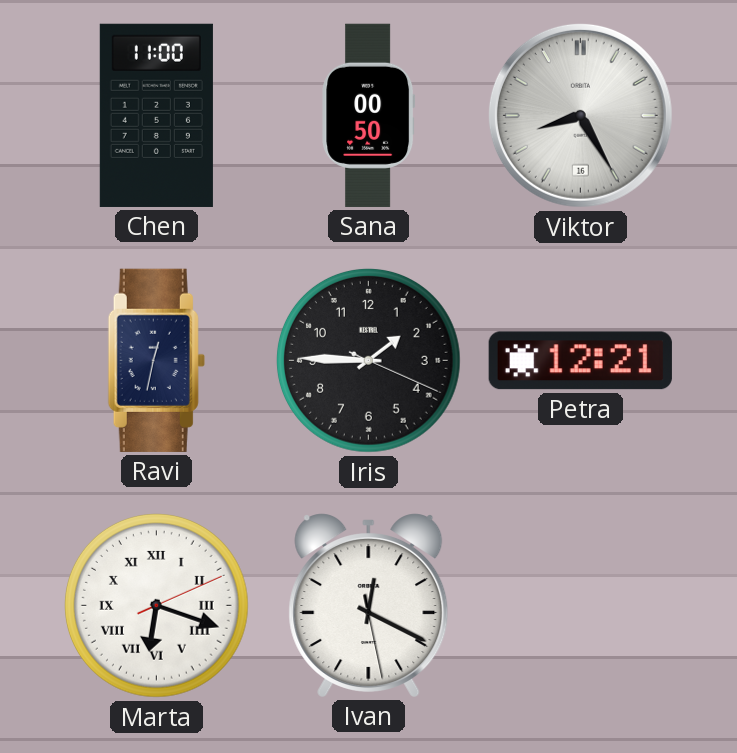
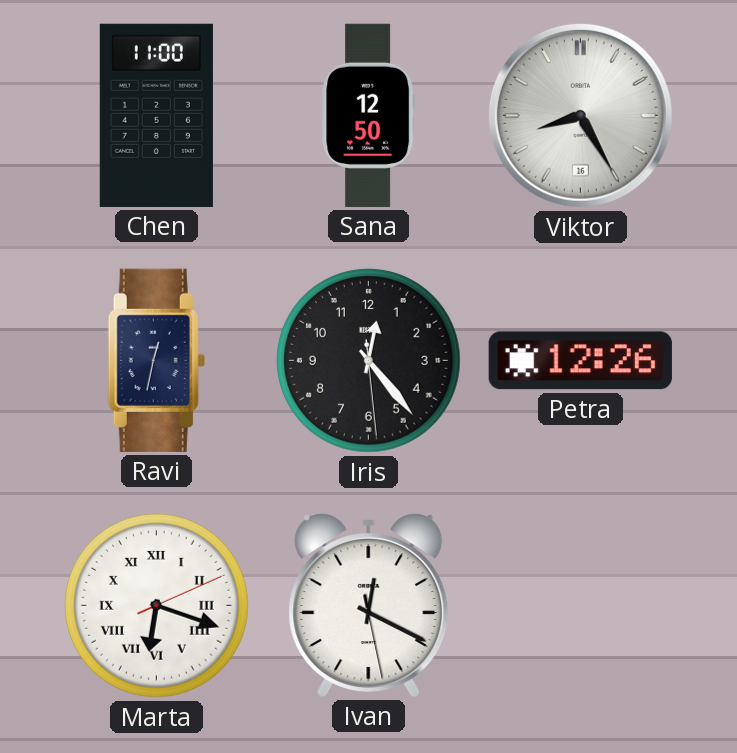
Sana: 00:50 -> 12:50
Iris: 1:45 -> 12:23
Petra: 12:21 -> 12:26
